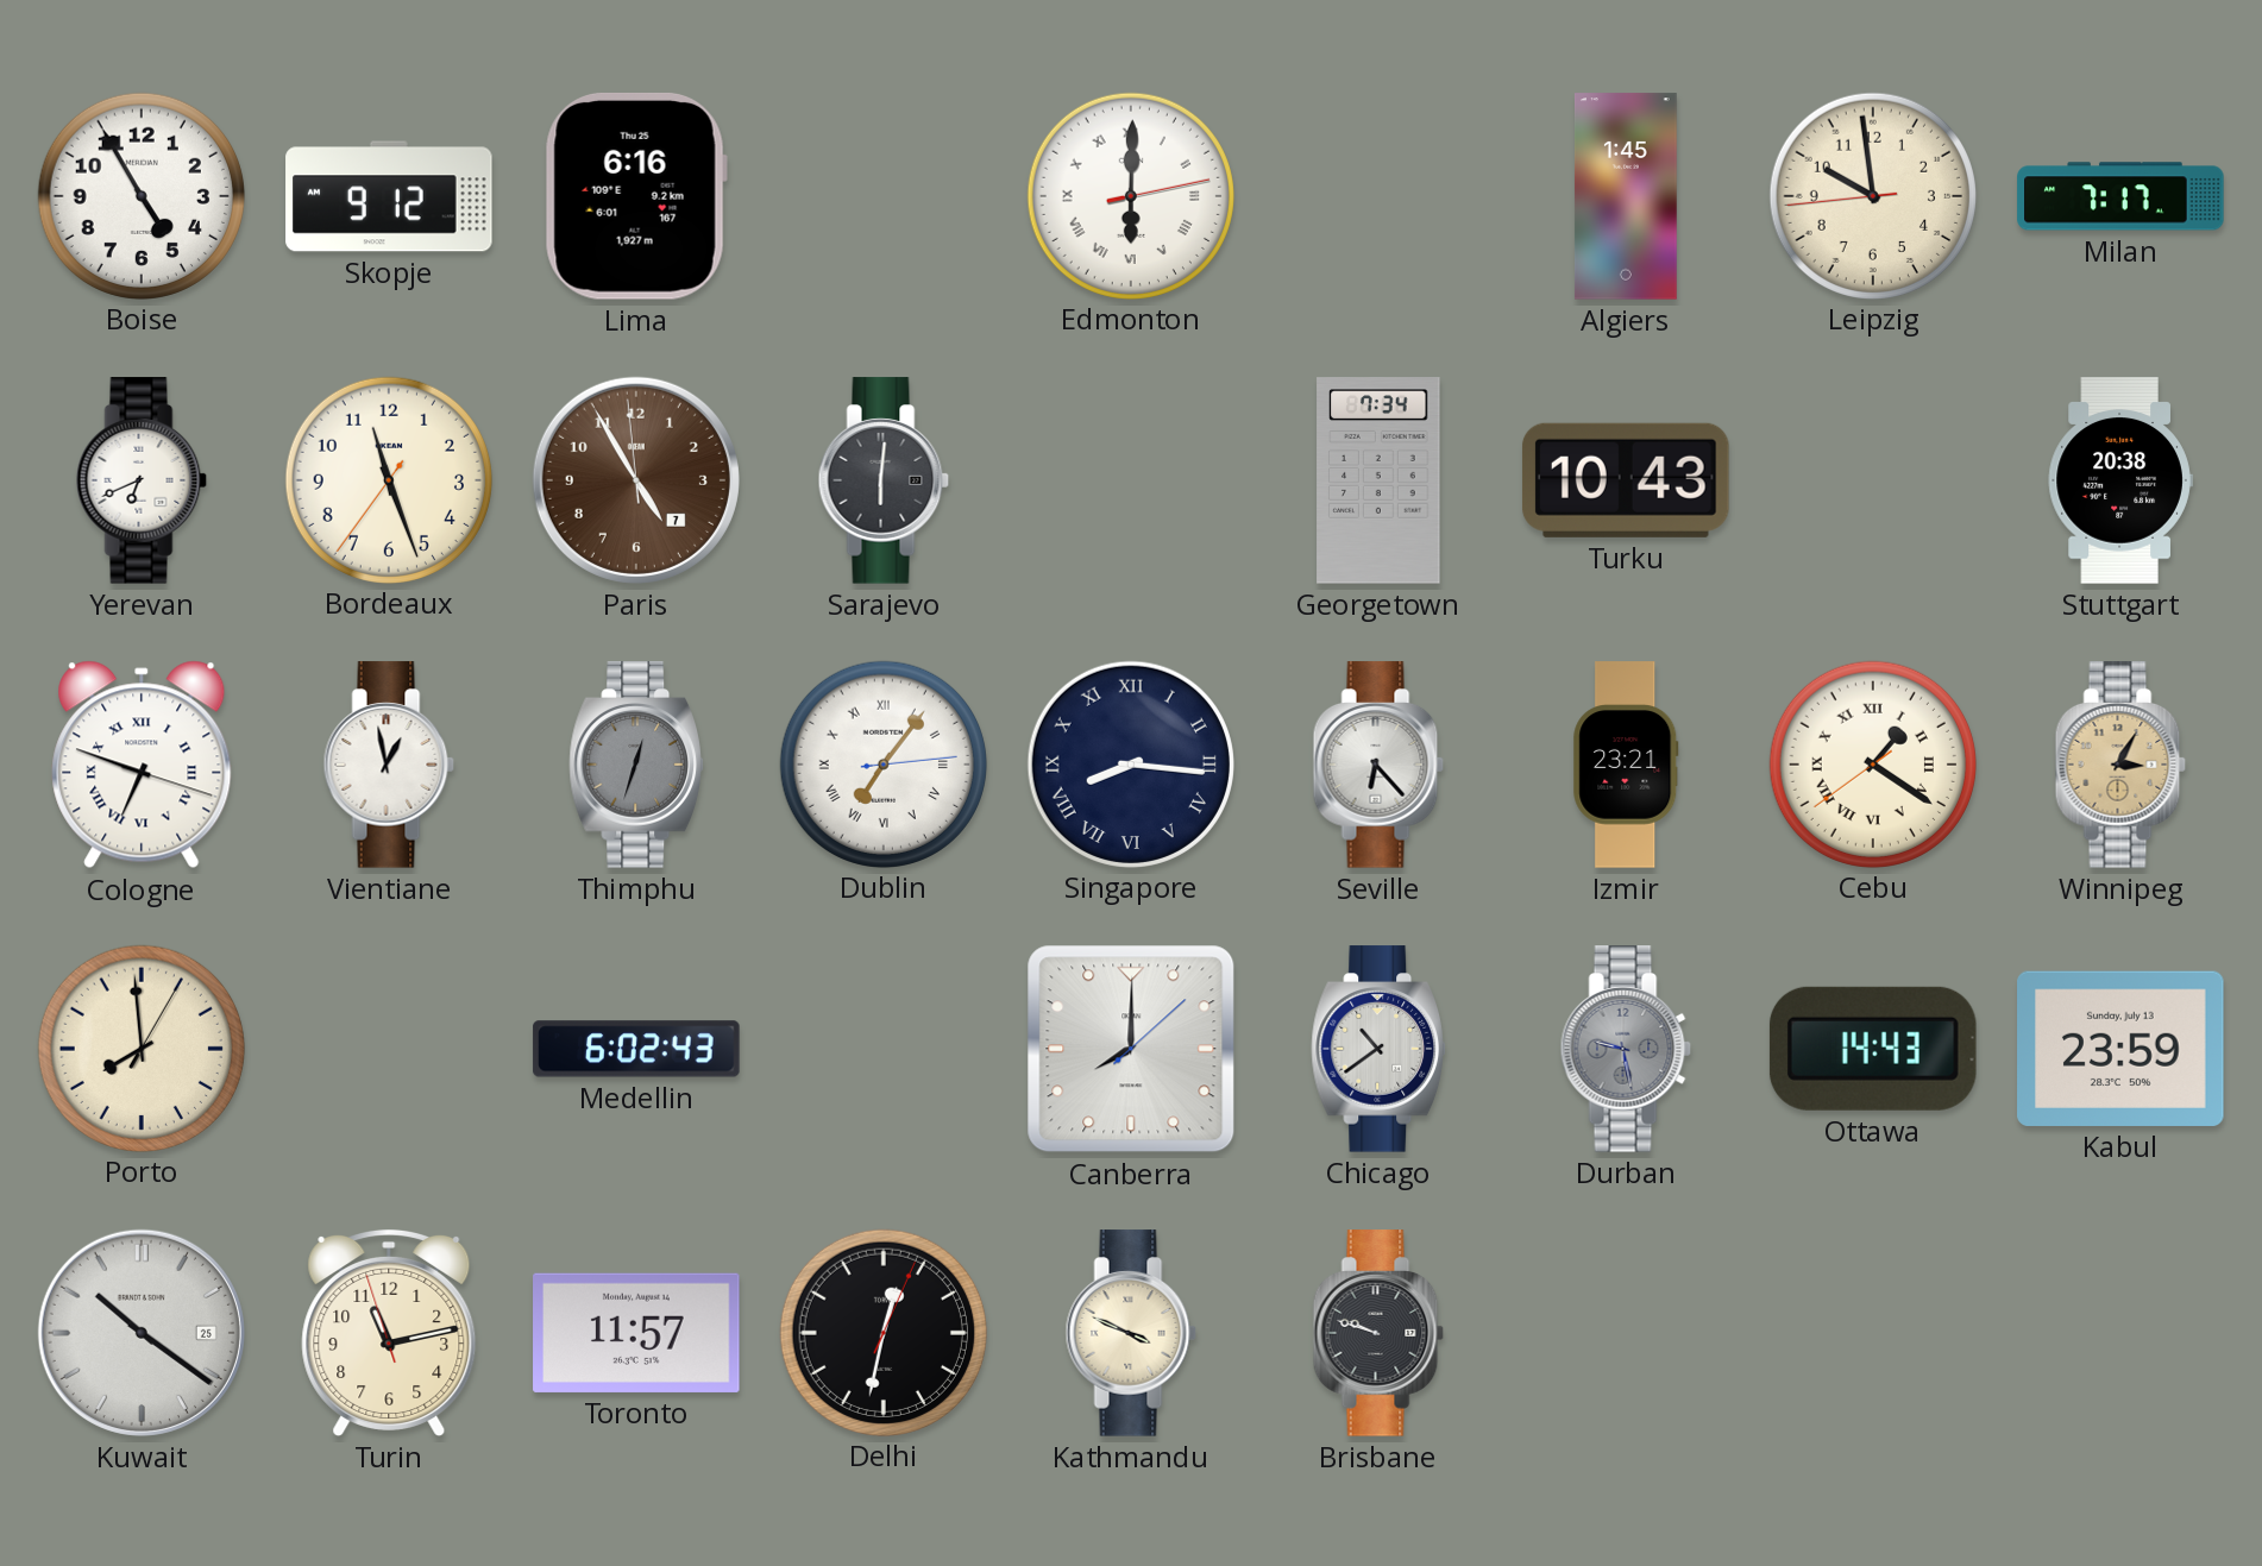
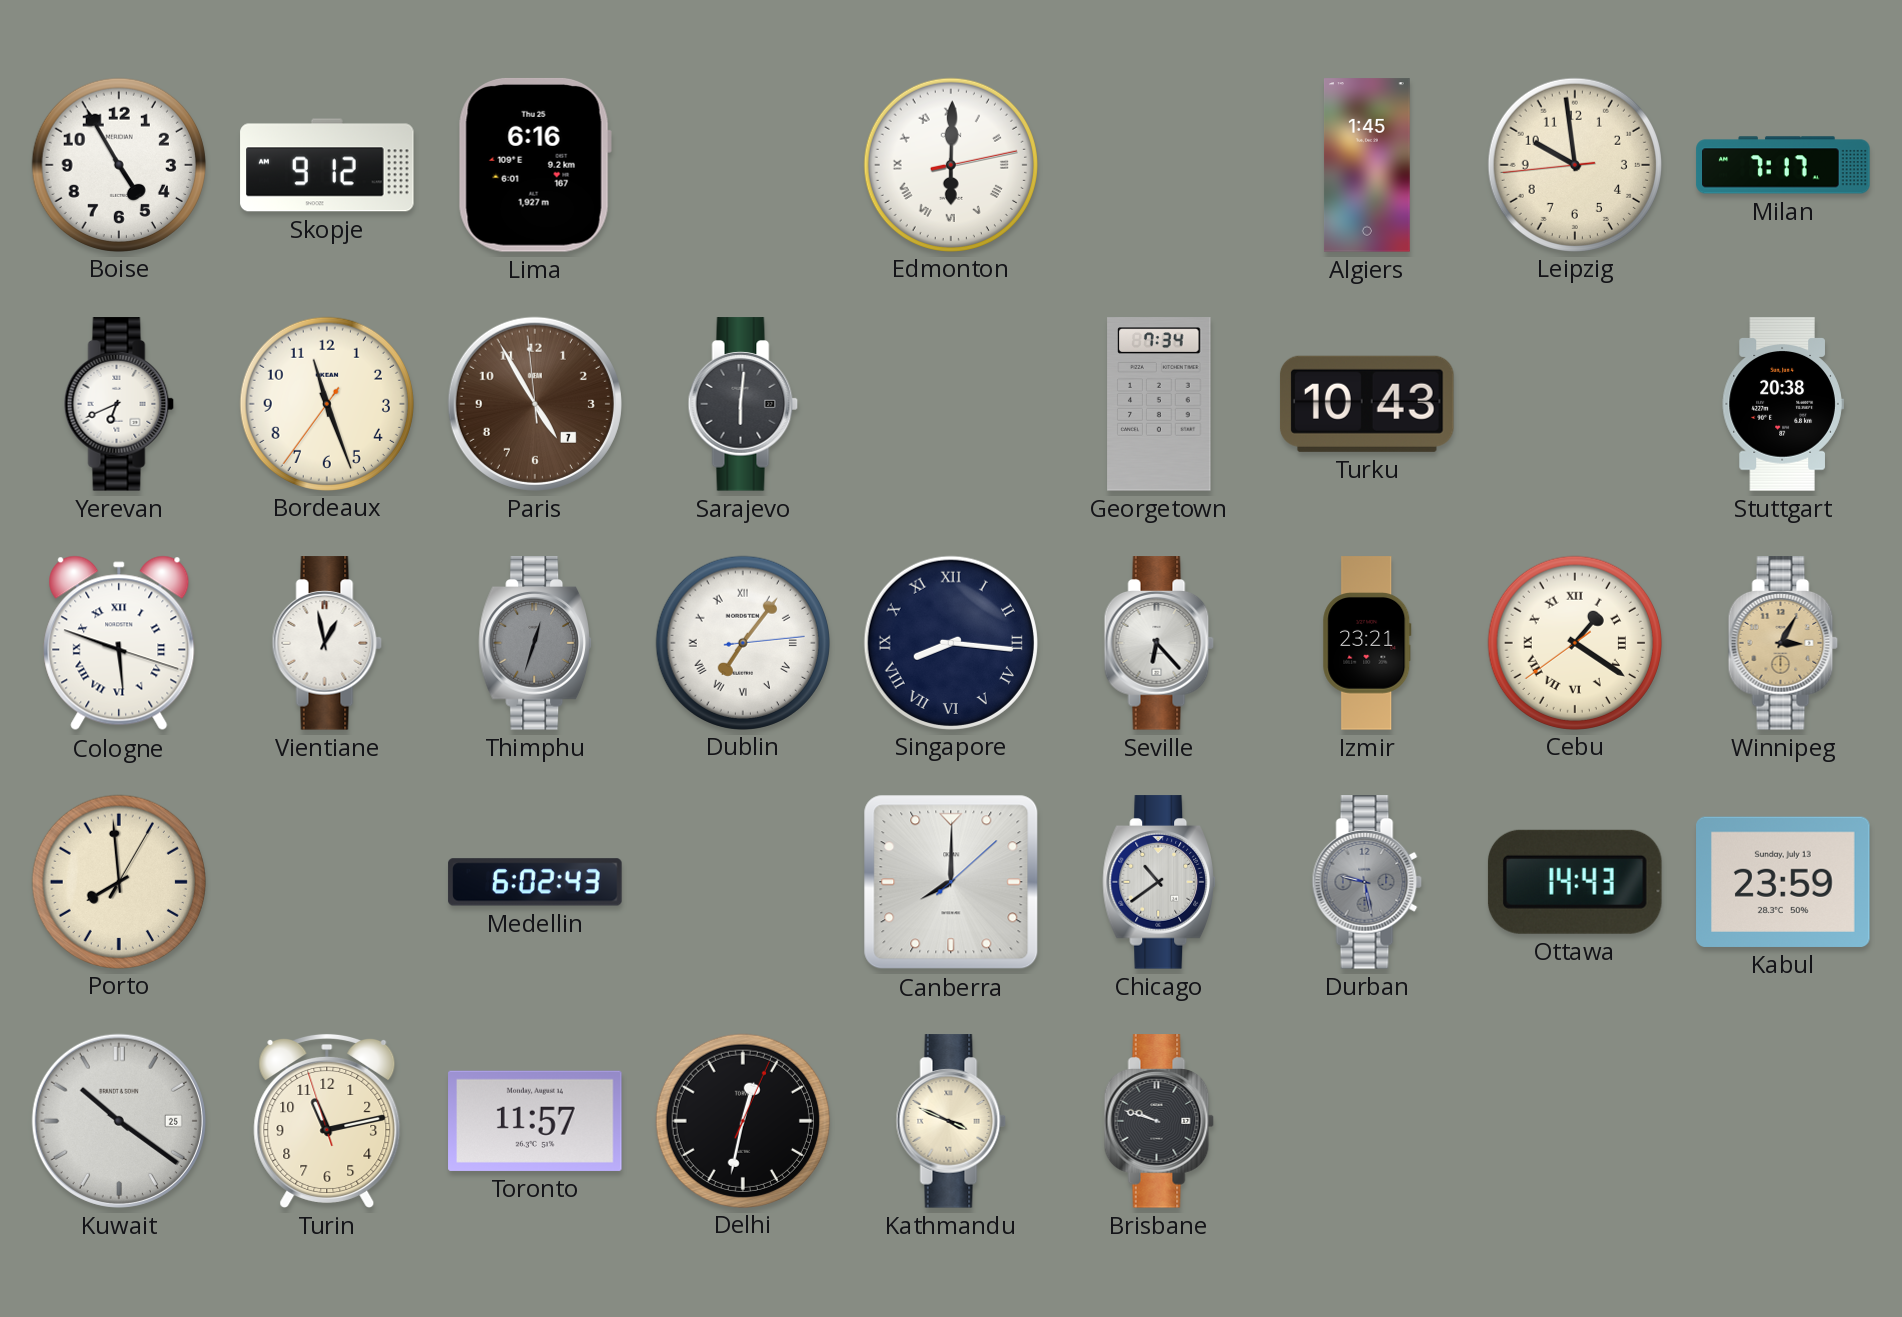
Cologne: 6:48 -> 5:48
